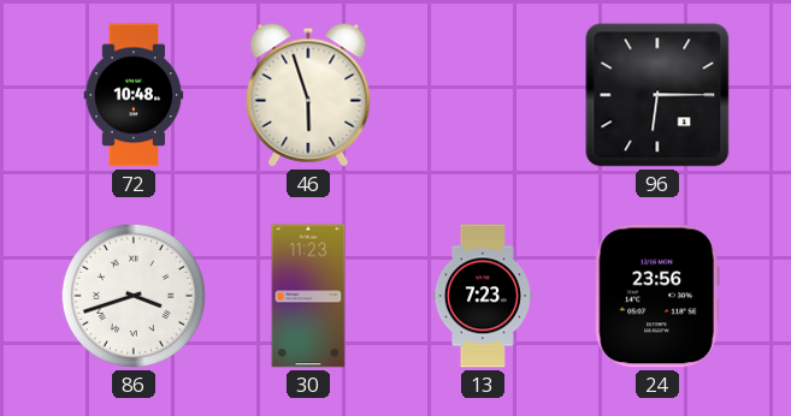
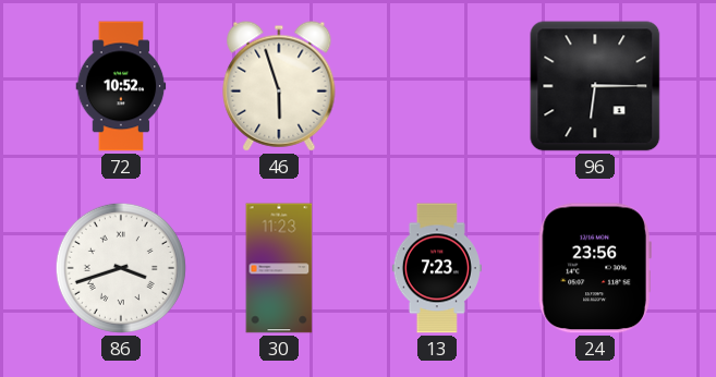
72: 10:48 -> 10:52
